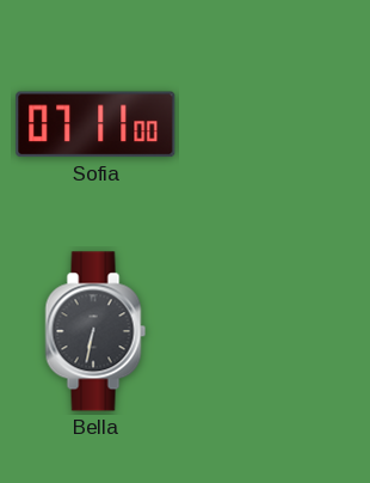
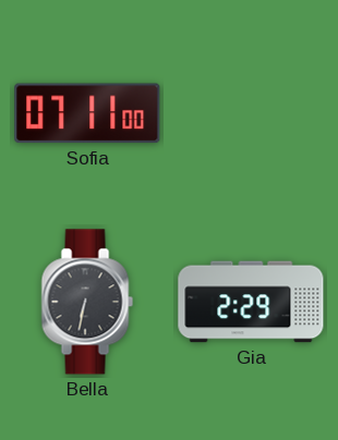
Gia: none -> 2:29
